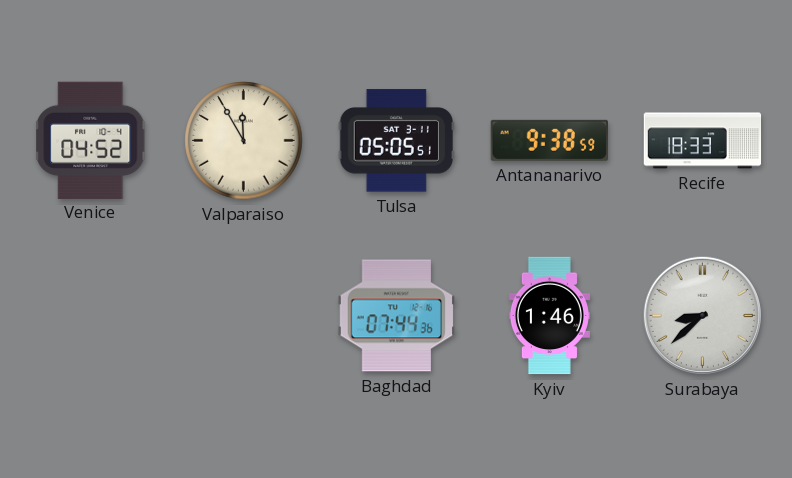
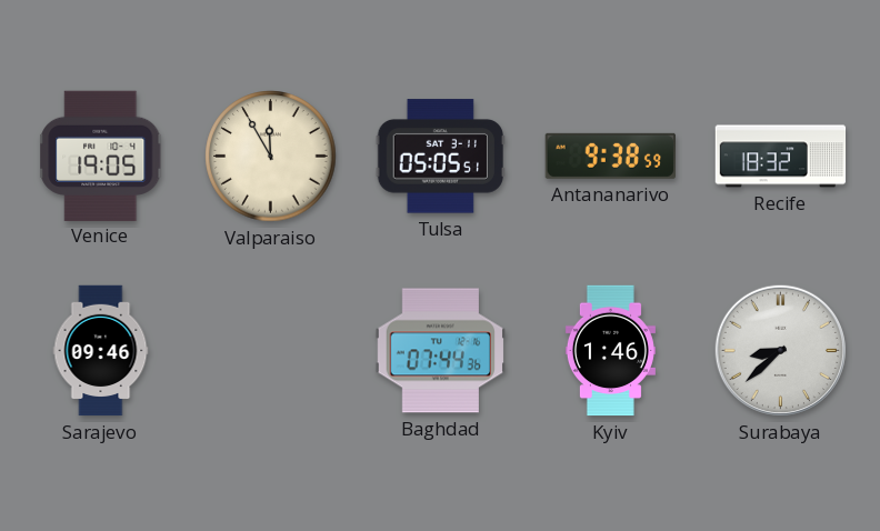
Venice: 04:52 -> 19:05
Recife: 18:33 -> 18:32
Sarajevo: none -> 09:46
